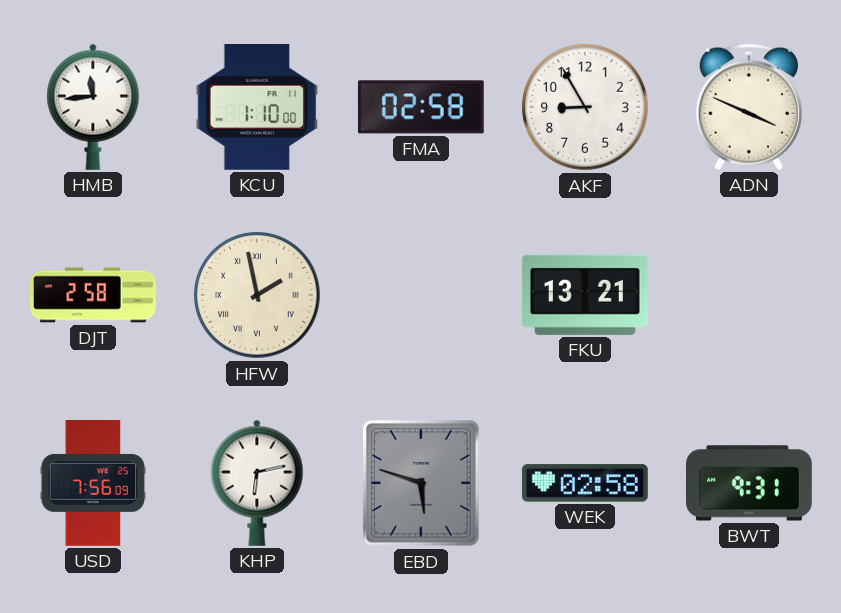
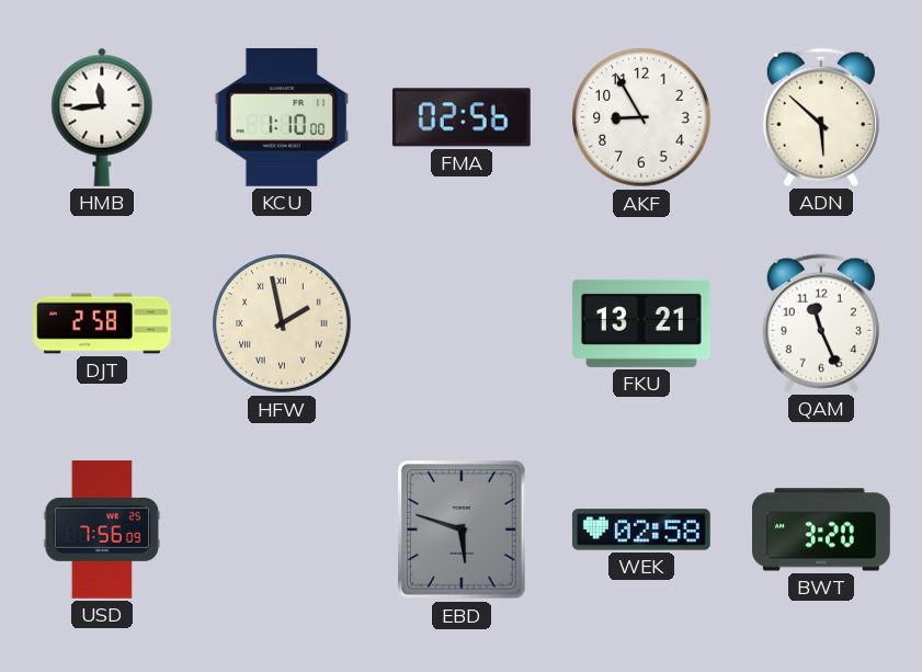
FMA: 02:58 -> 02:56
ADN: 3:49 -> 5:52
QAM: none -> 11:26
KHP: 6:13 -> none
BWT: 9:31 -> 3:20
